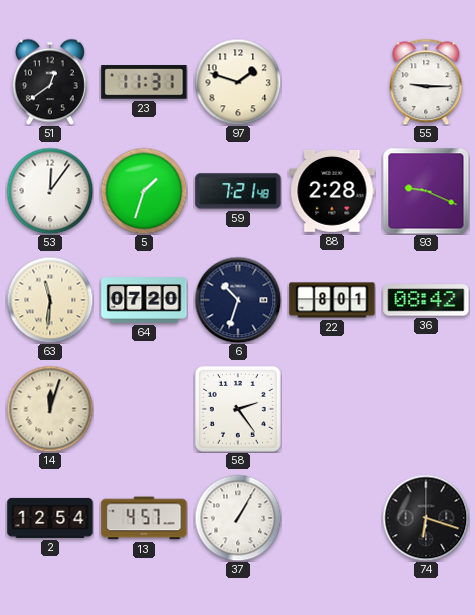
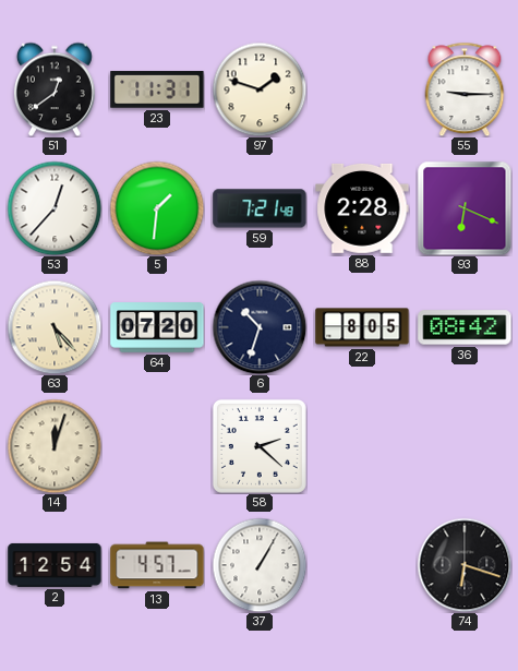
53: 12:06 -> 12:37
5: 1:33 -> 1:31
93: 9:19 -> 6:19
63: 11:31 -> 5:23
22: 8:01 -> 8:05
58: 2:24 -> 2:22
